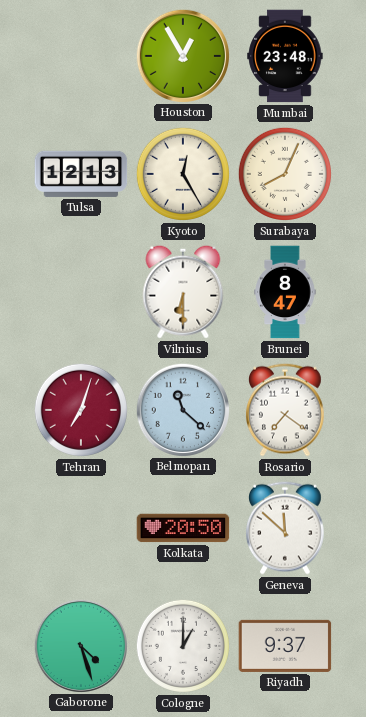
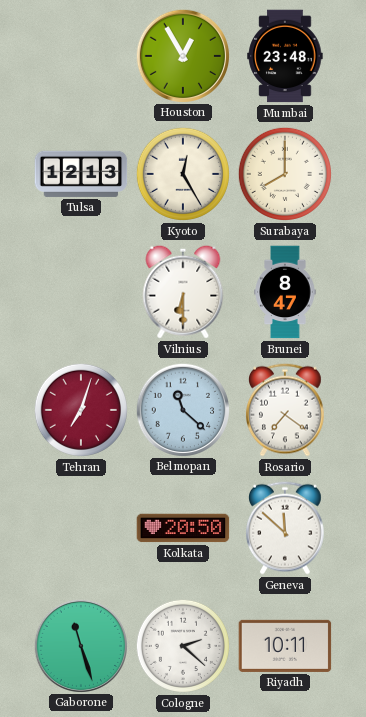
Surabaya: 8:04 -> 8:00
Gaborone: 4:27 -> 11:27
Cologne: 1:00 -> 2:22
Riyadh: 9:37 -> 10:11
